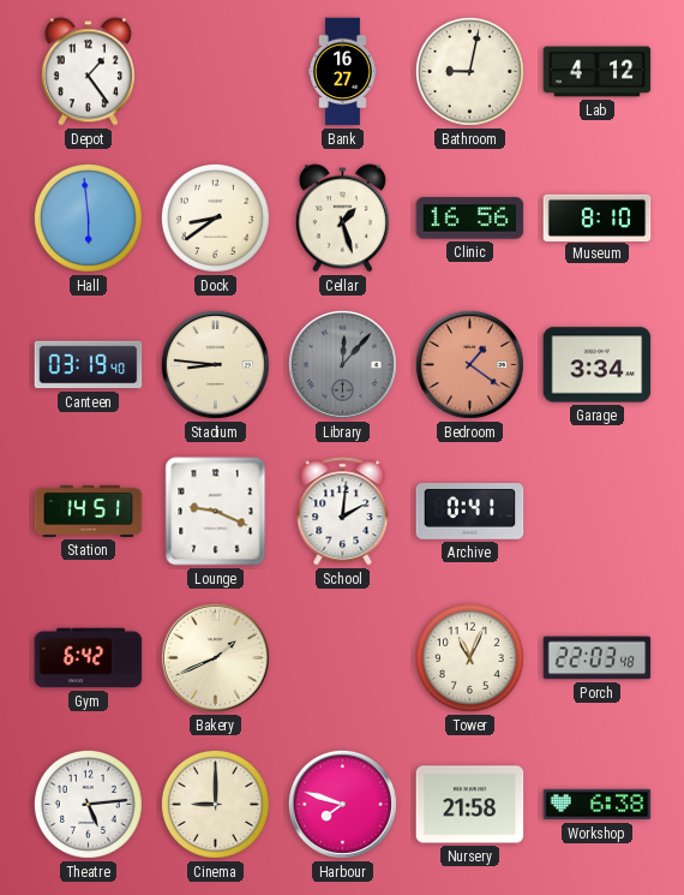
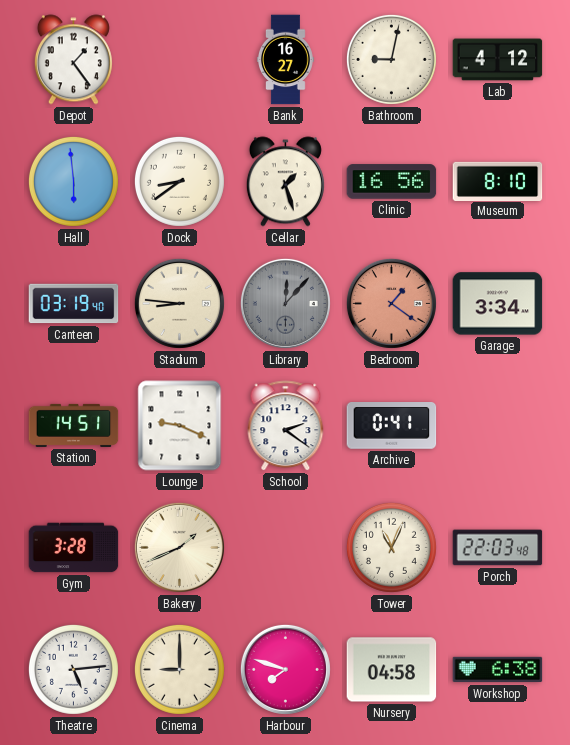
School: 2:01 -> 2:21
Gym: 6:42 -> 3:28
Nursery: 21:58 -> 04:58
